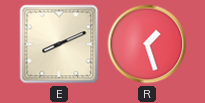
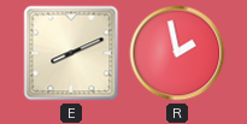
R: 1:27 -> 1:58
